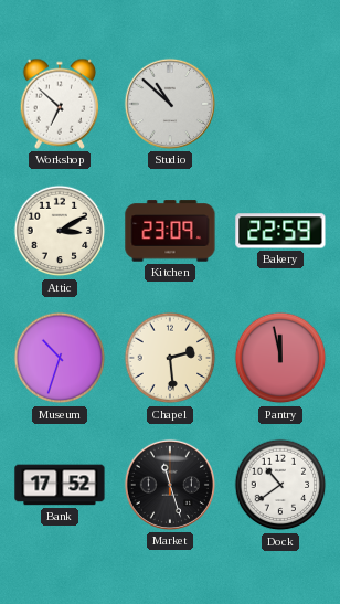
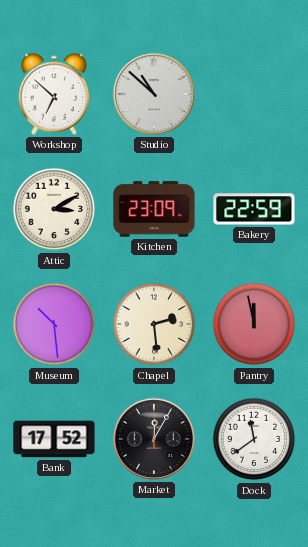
Museum: 10:33 -> 10:29
Market: 11:27 -> 12:05
Dock: 10:39 -> 11:39
